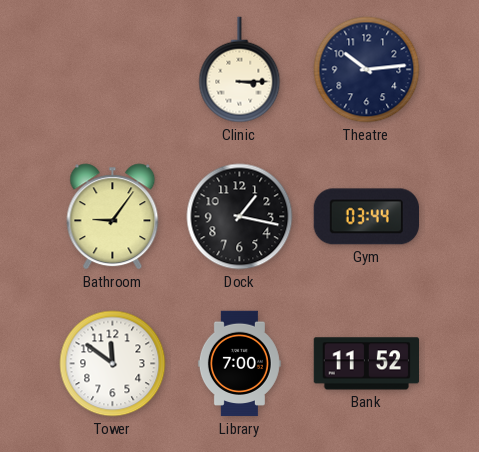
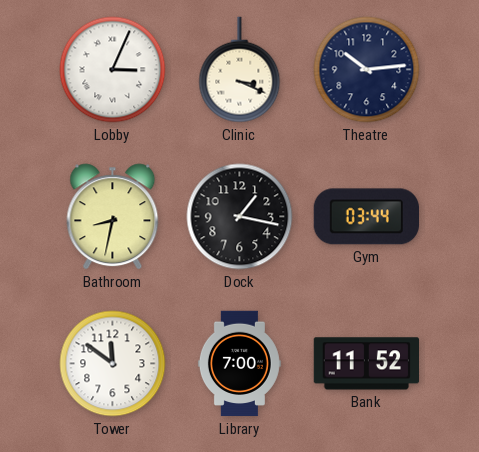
Lobby: none -> 3:04
Clinic: 3:15 -> 3:19
Bathroom: 9:06 -> 8:32
